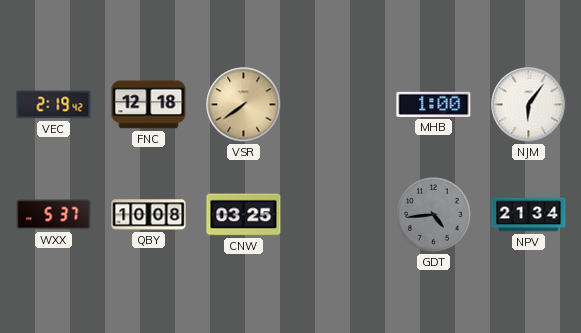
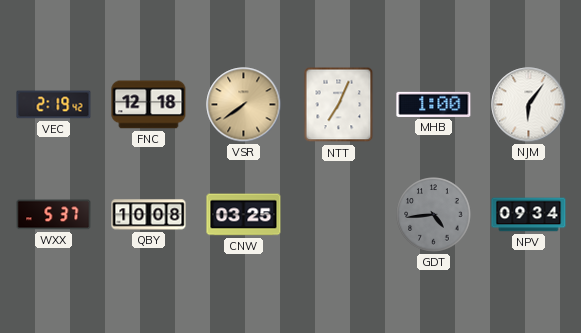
NTT: none -> 7:04
NPV: 21:34 -> 09:34
